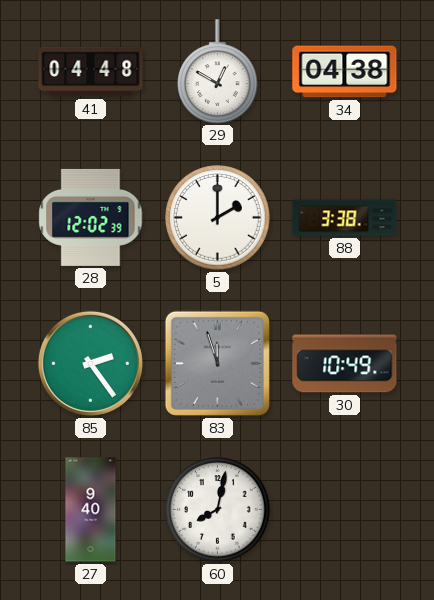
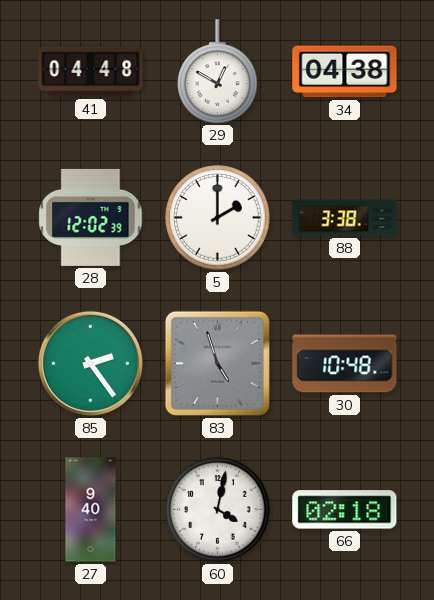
83: 11:57 -> 4:57
30: 10:49 -> 10:48
60: 8:02 -> 4:02
66: none -> 02:18
